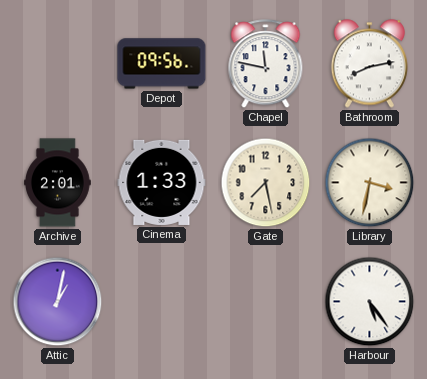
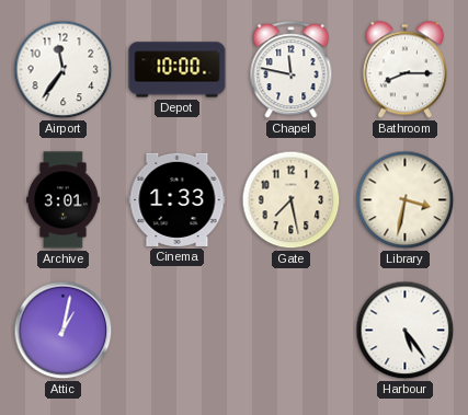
Airport: none -> 11:36
Depot: 09:56 -> 10:00
Bathroom: 8:13 -> 8:15
Archive: 2:01 -> 3:01
